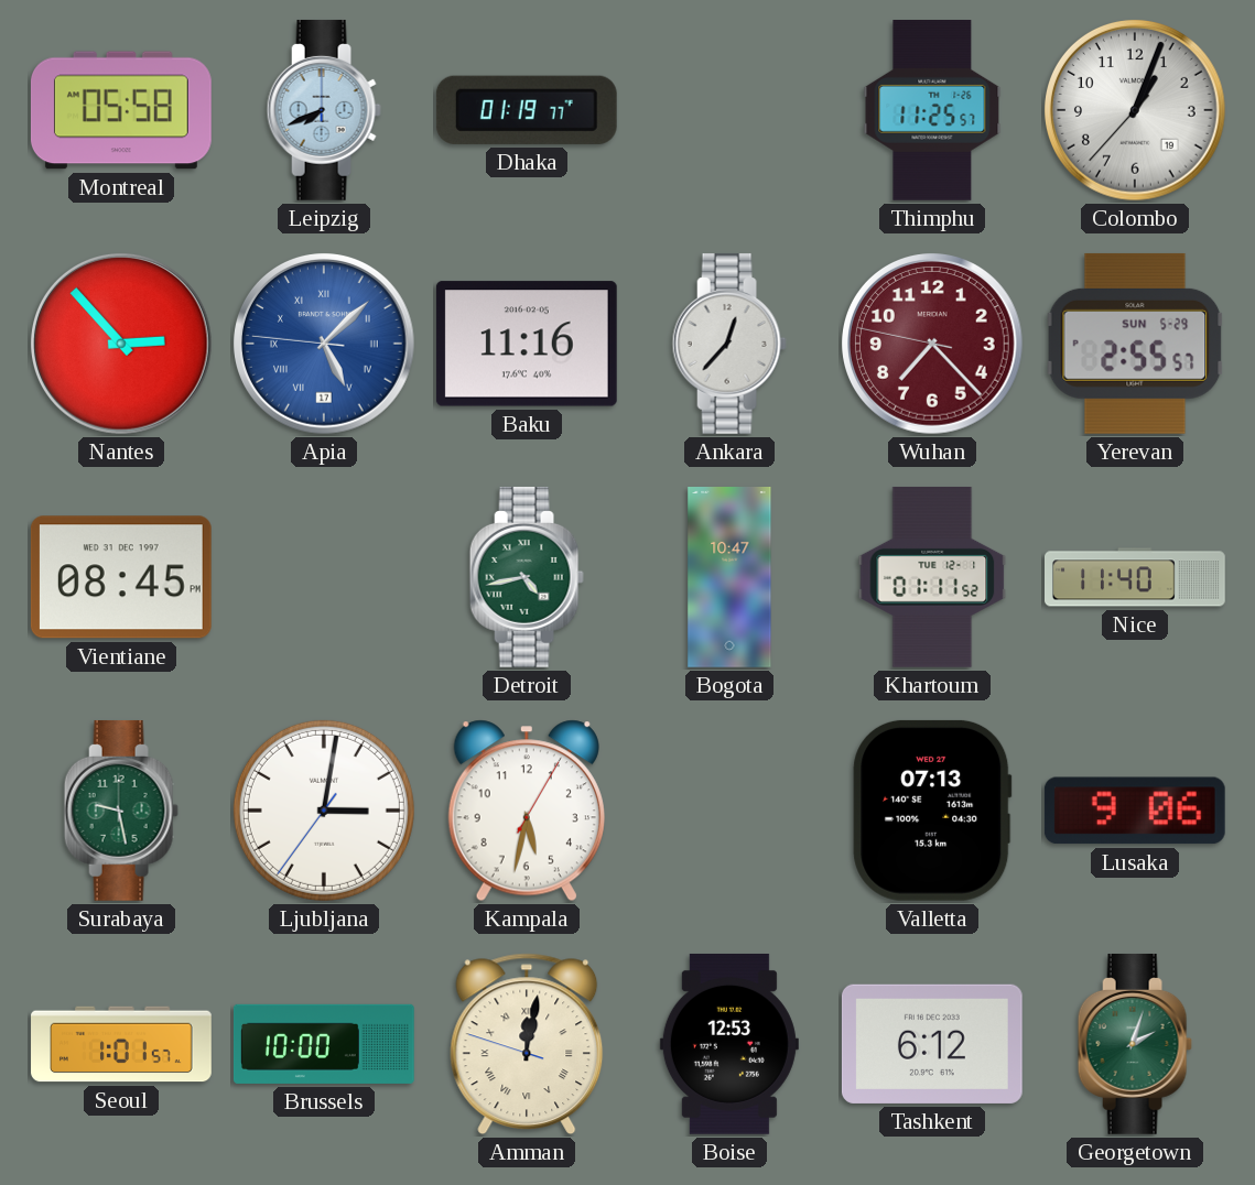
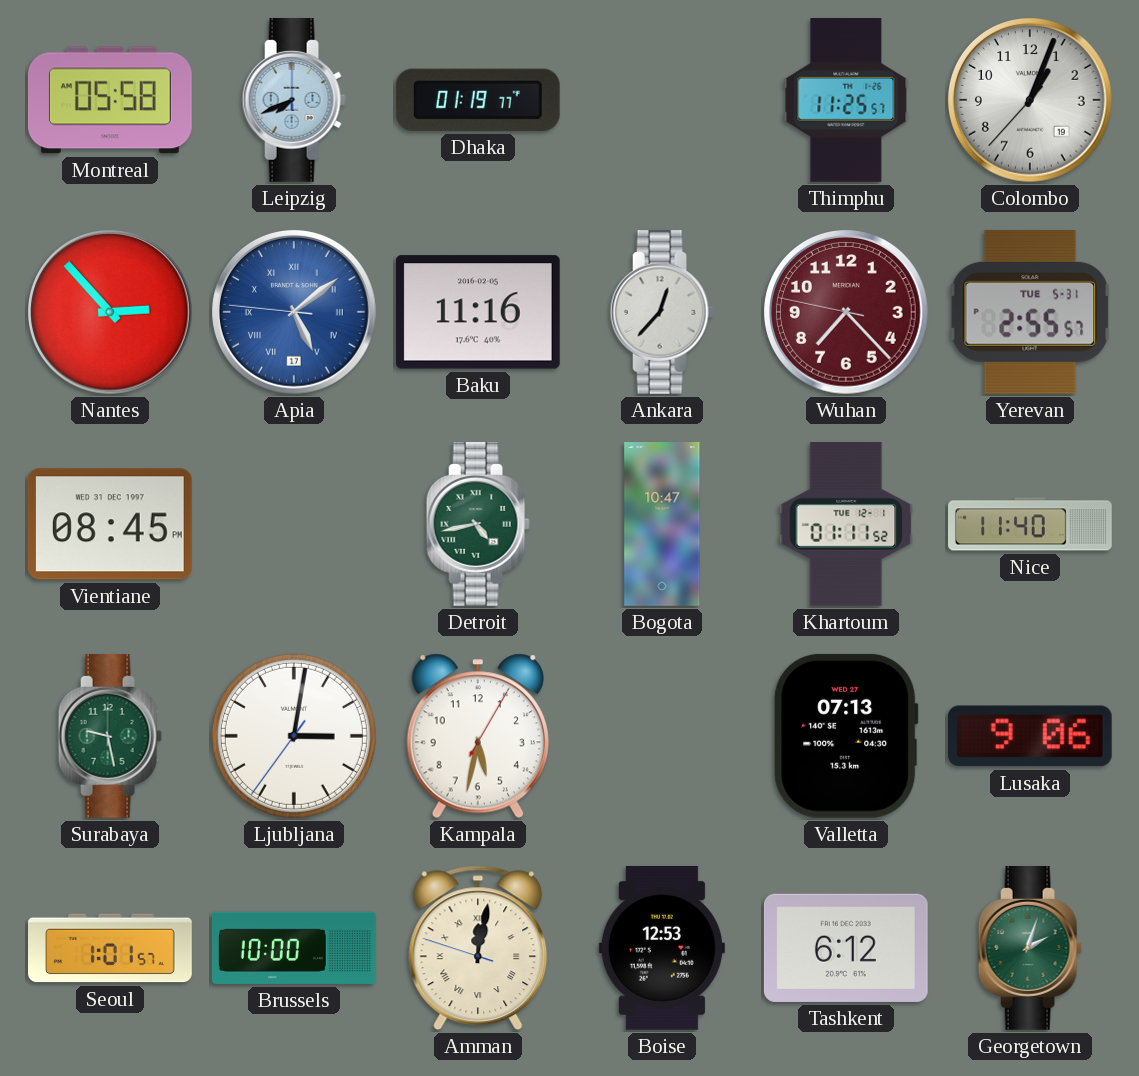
Apia: 5:07 -> 5:08
Yerevan date: SUN 5-29 -> TUE 5-31
